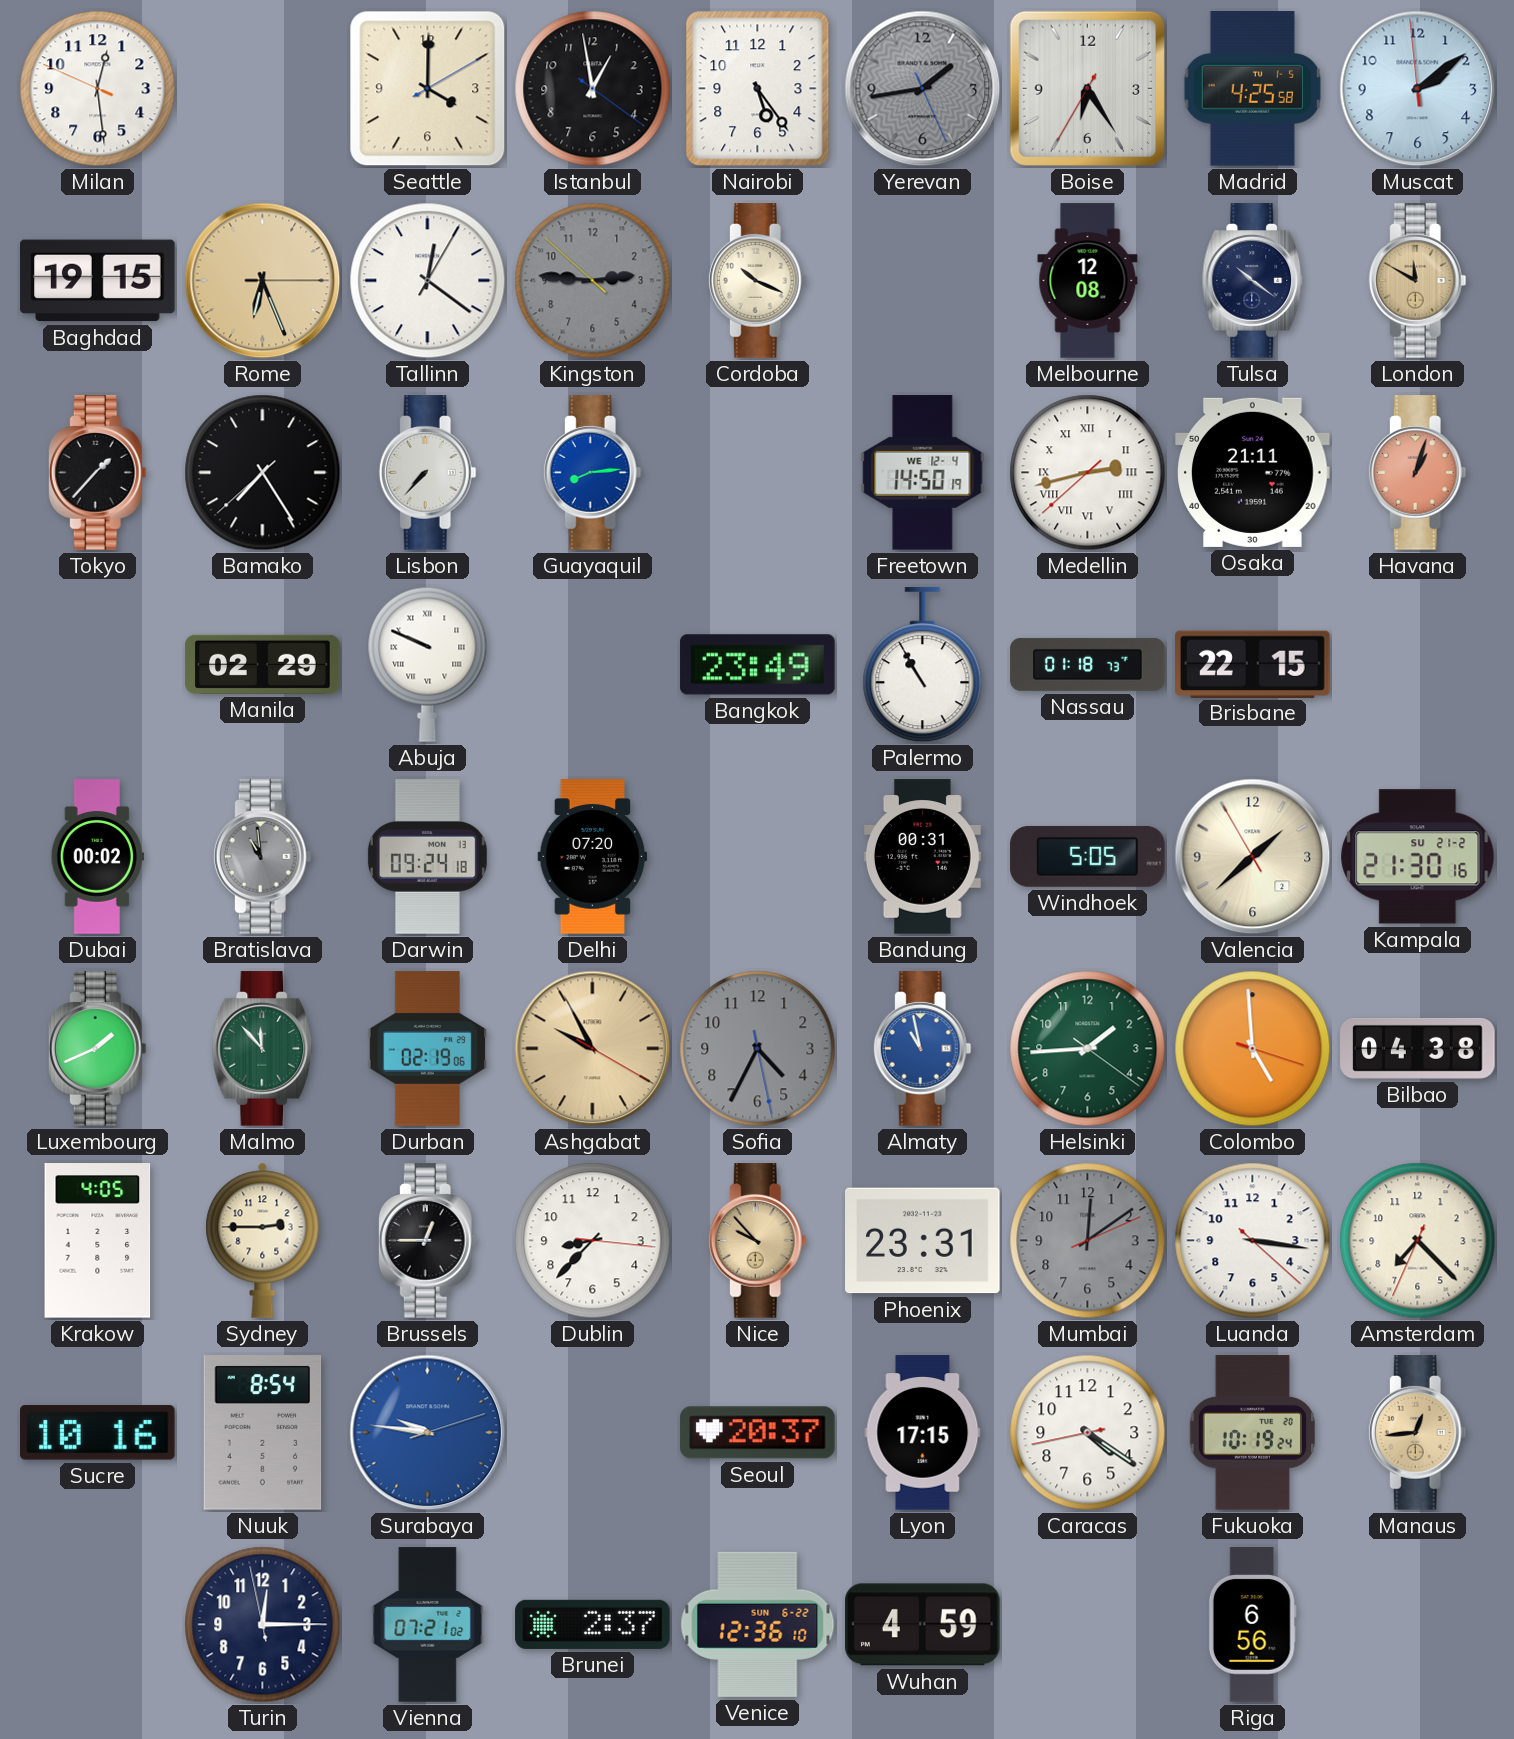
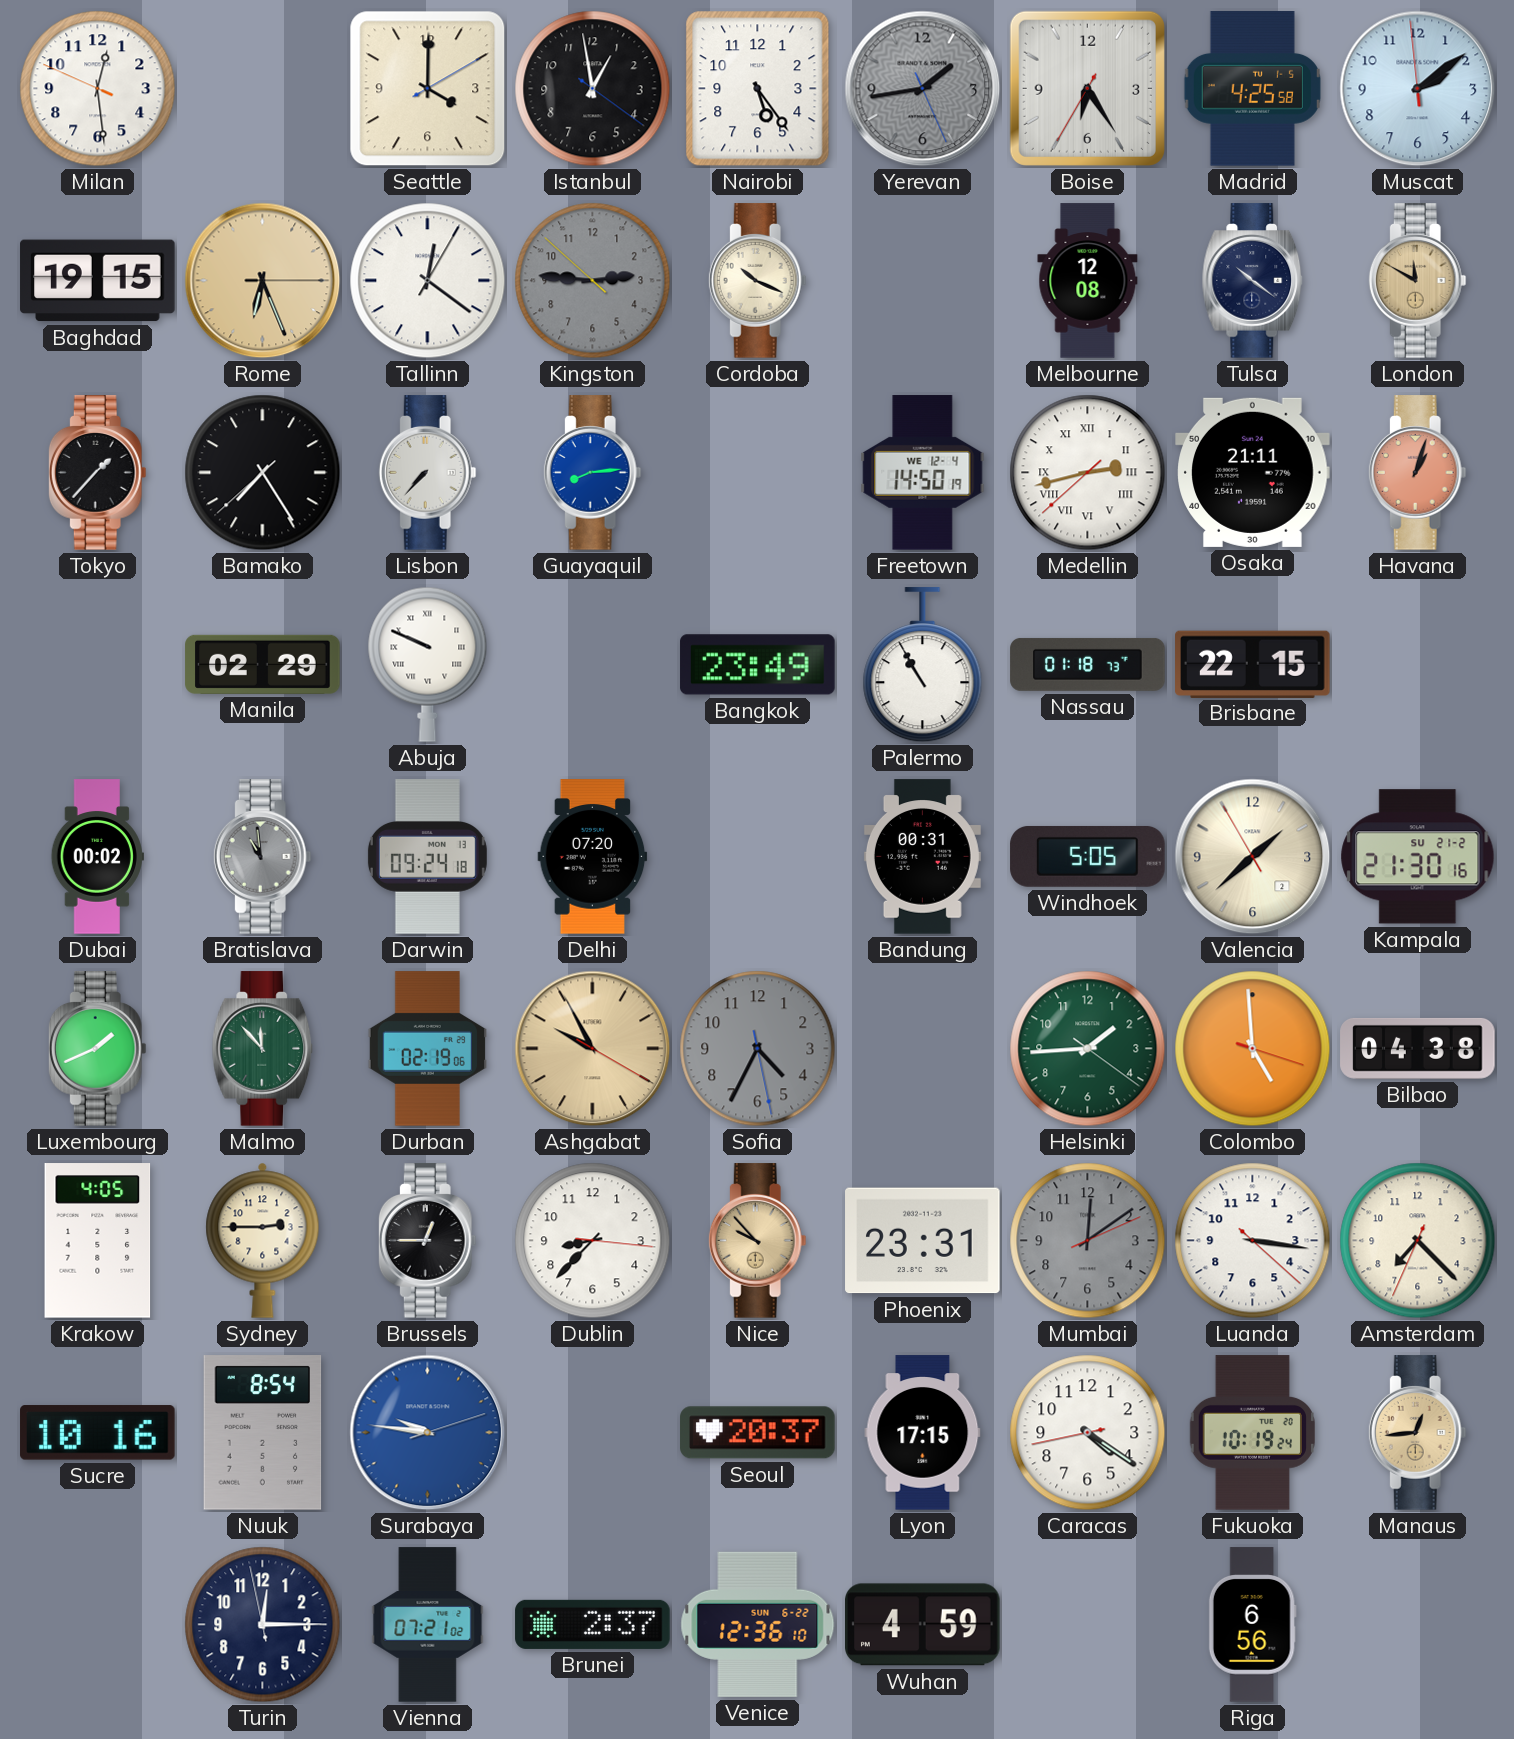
Almaty: 10:58 -> none
